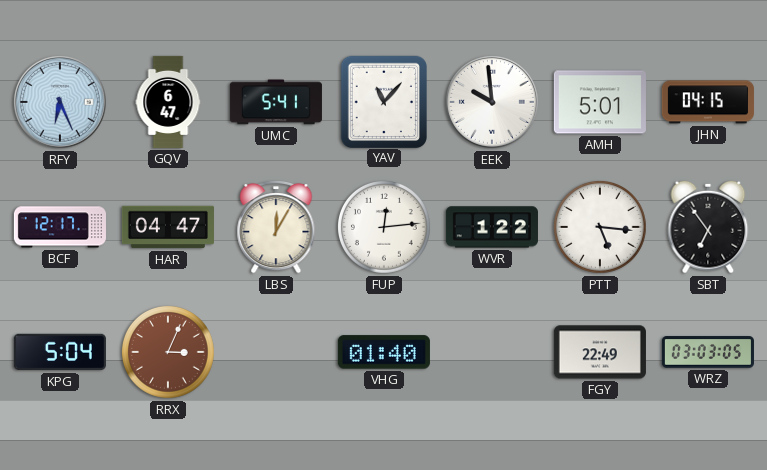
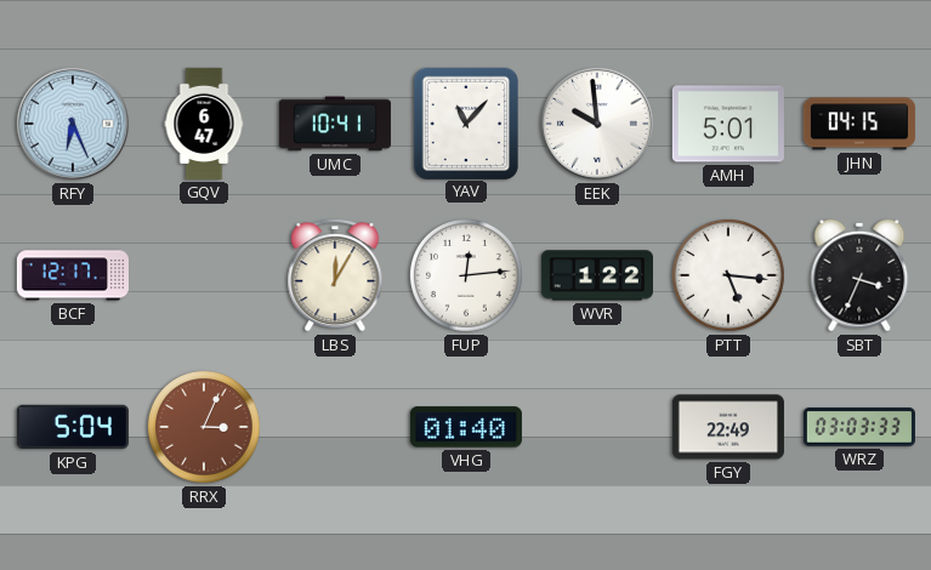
UMC: 5:41 -> 10:41
HAR: 04:47 -> none
SBT: 6:54 -> 3:34
WRZ: 03:03:05 -> 03:03:33
